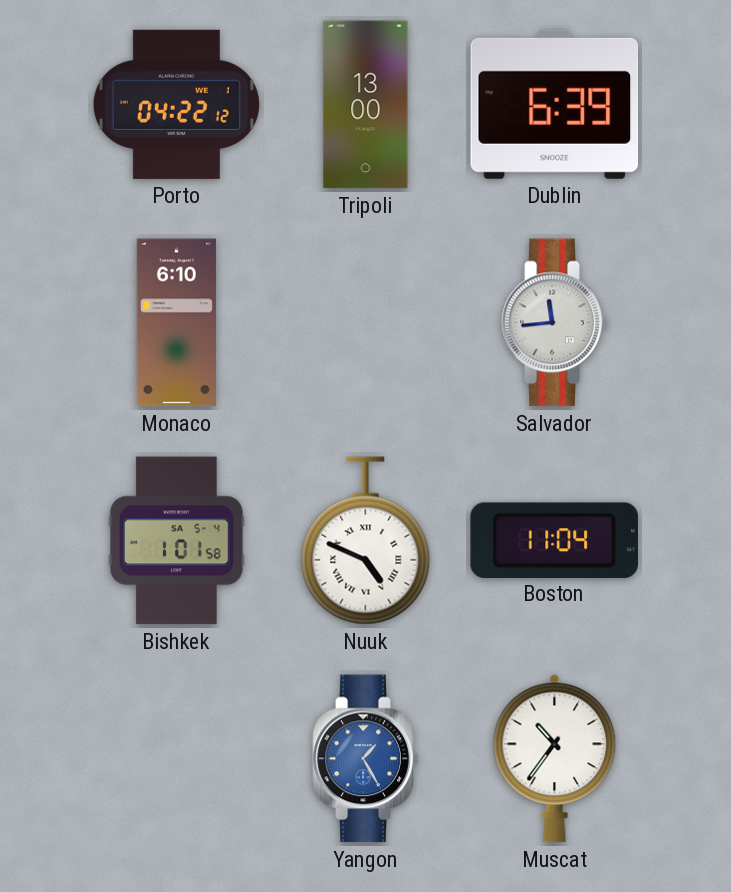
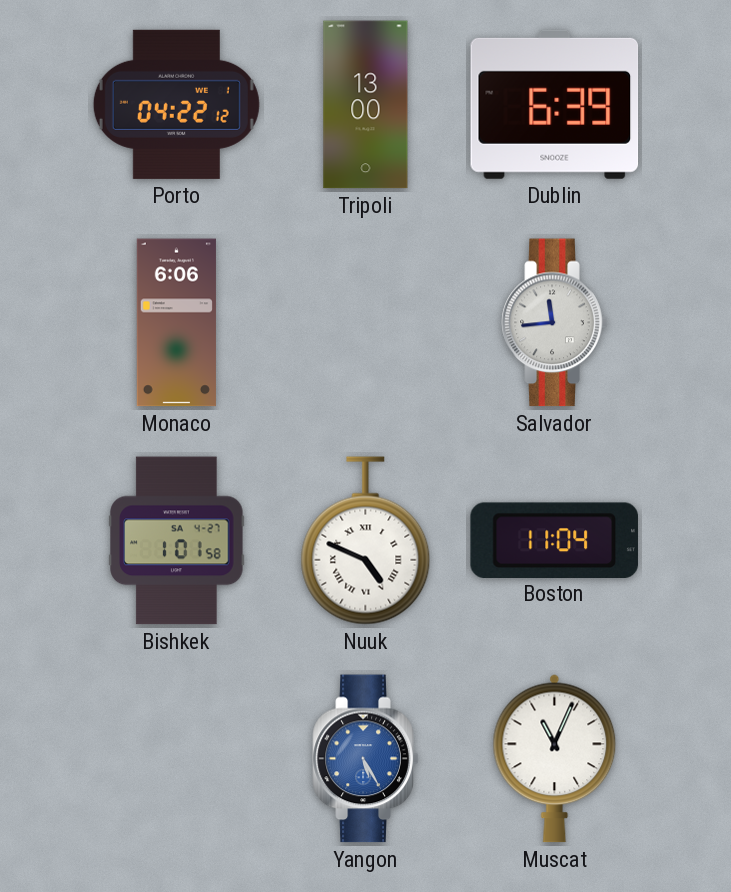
Monaco: 6:10 -> 6:06
Bishkek date: SA 5-4 -> SA 4-27
Yangon: 1:25 -> 5:25
Muscat: 10:36 -> 11:04
